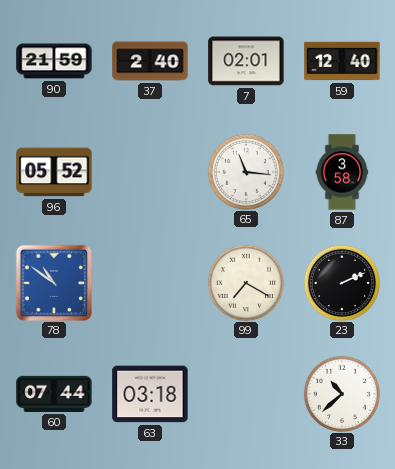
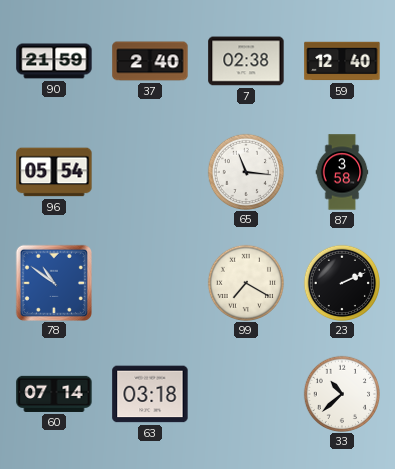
7: 02:01 -> 02:38
96: 05:52 -> 05:54
60: 07:44 -> 07:14
